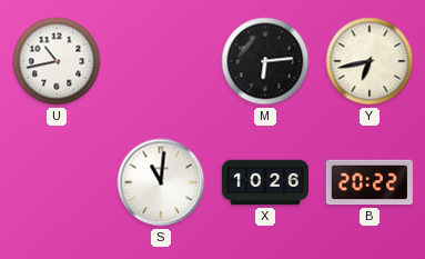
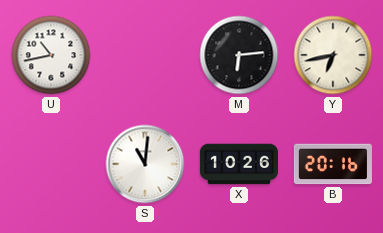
B: 20:22 -> 20:16
